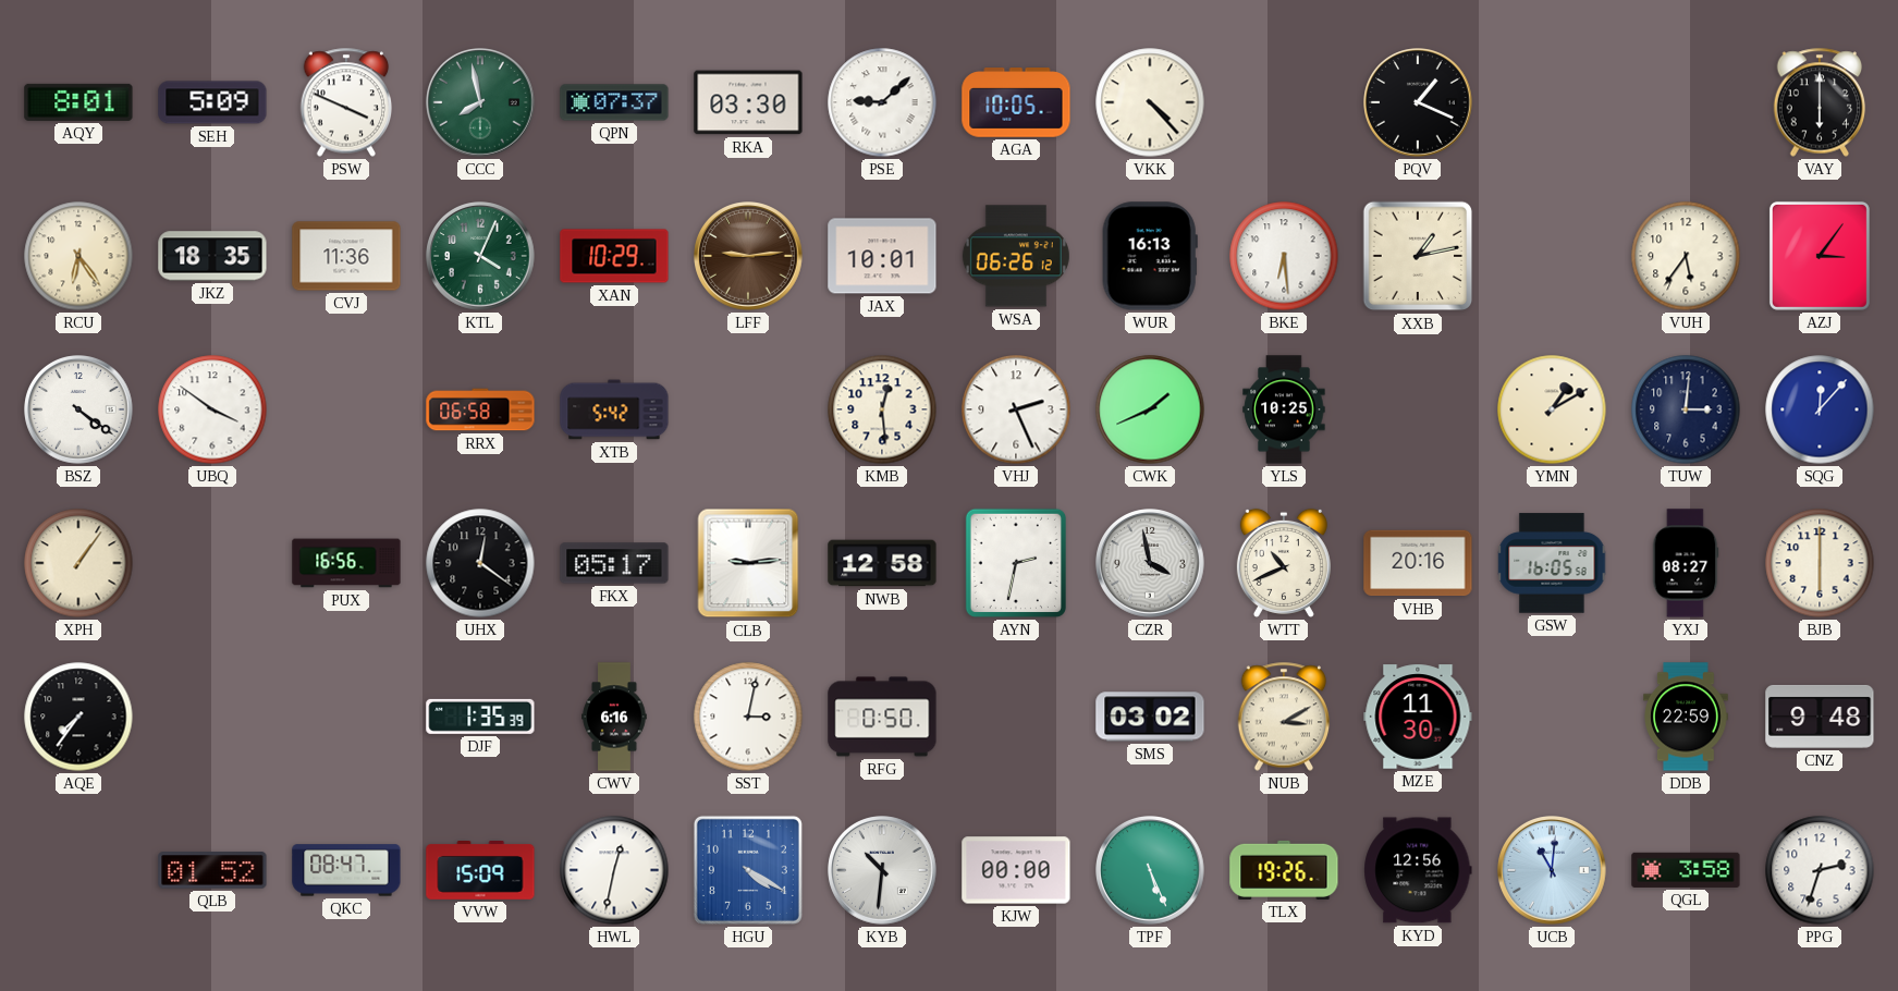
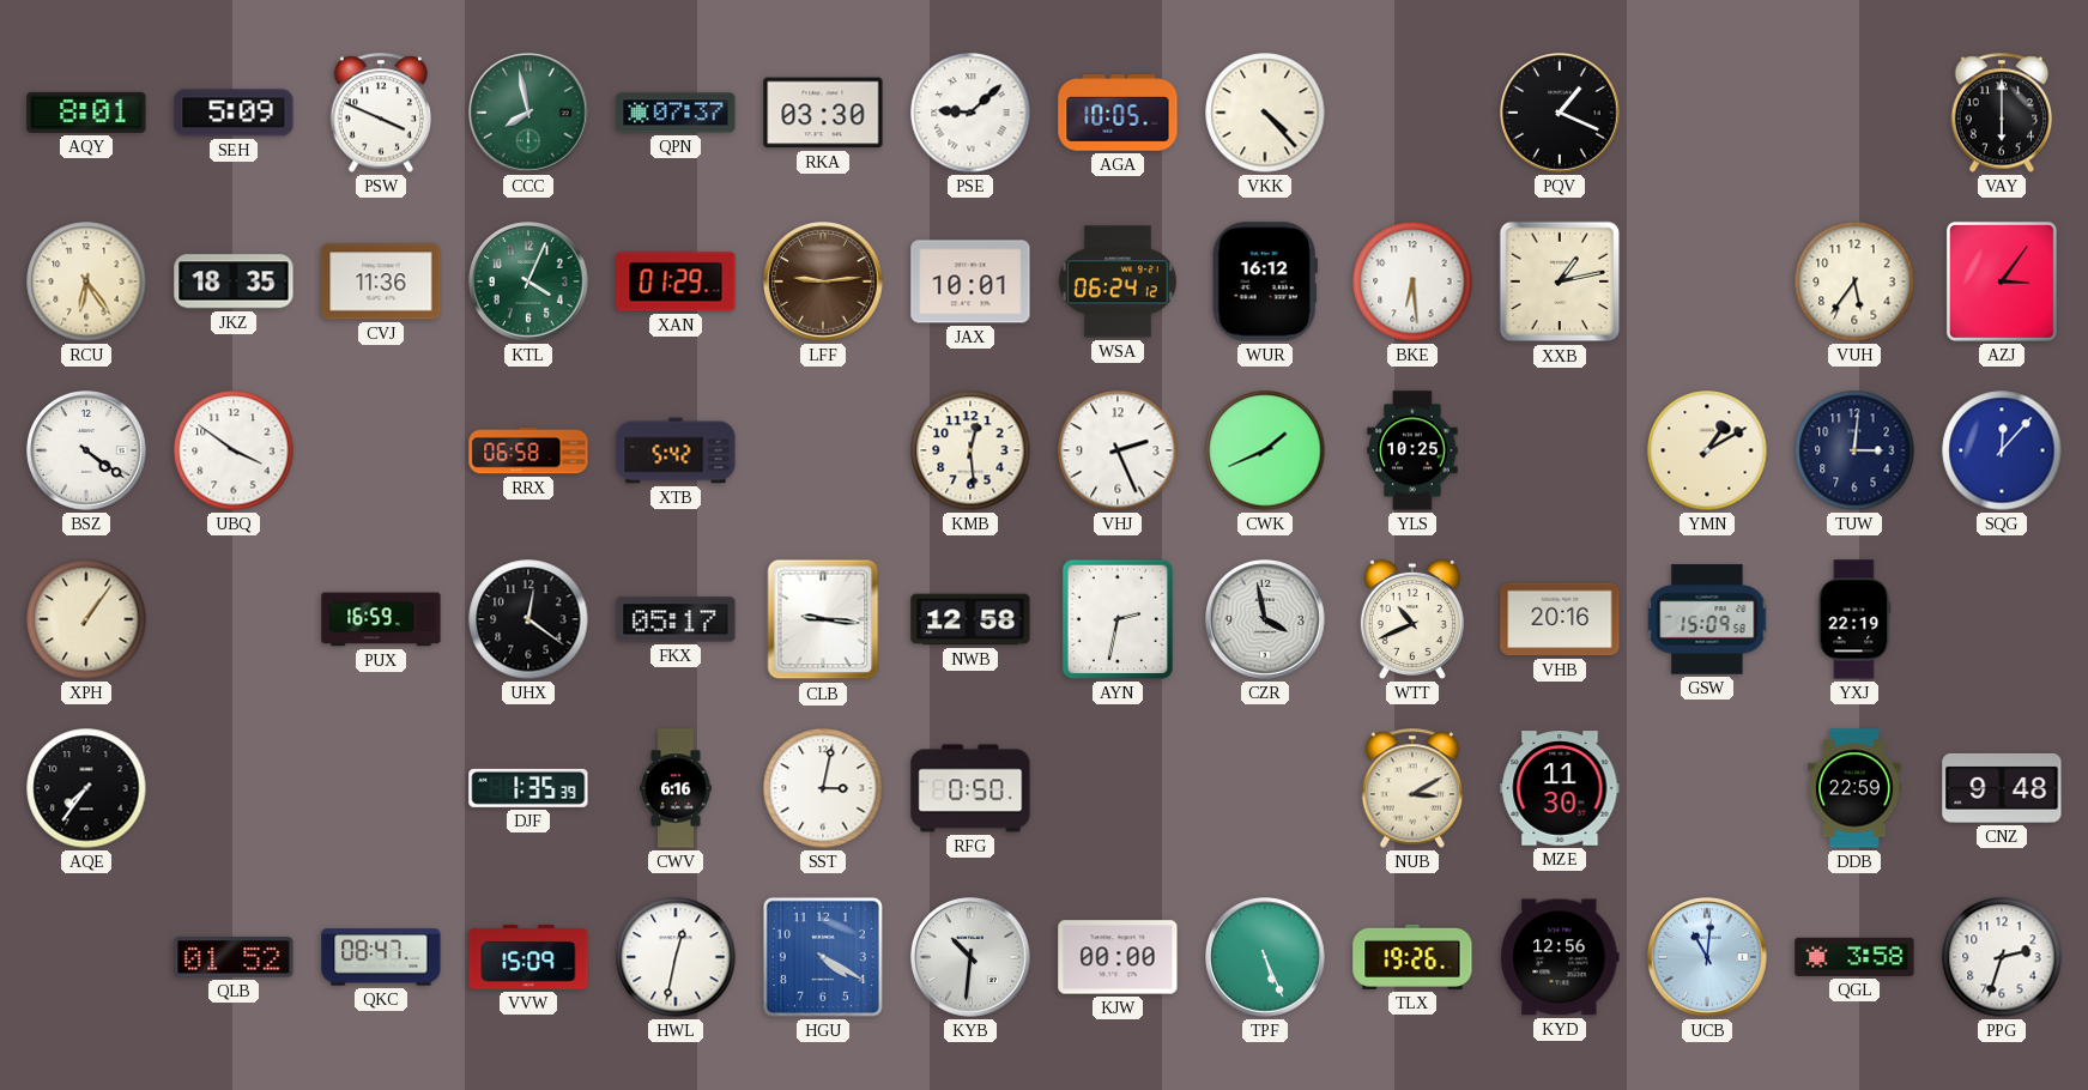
XAN: 10:29 -> 01:29
WSA: 06:26 -> 06:24
WUR: 16:13 -> 16:12
PUX: 16:56 -> 16:59
CLB: 9:14 -> 9:16
GSW: 16:05 -> 15:09
YXJ: 08:27 -> 22:19
BJB: 6:00 -> none
SMS: 03:02 -> none
